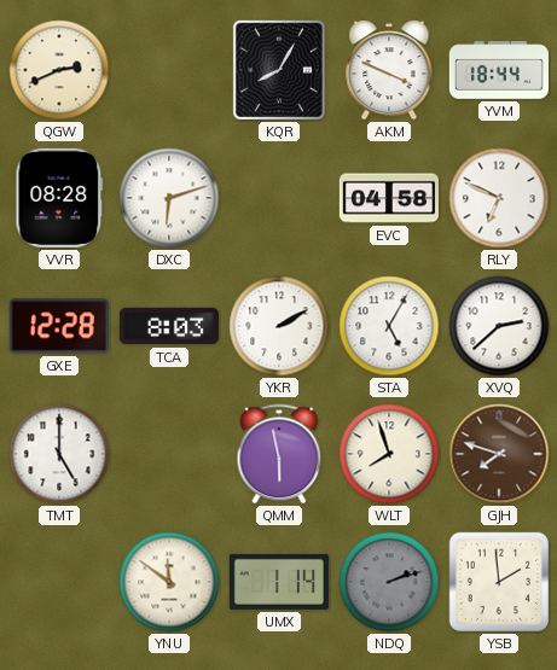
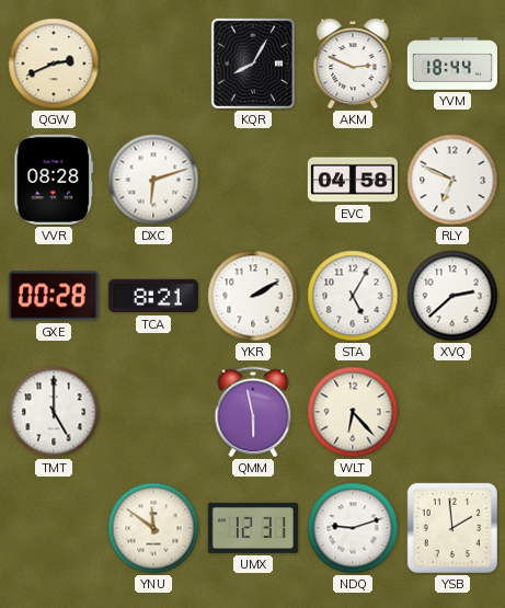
AKM: 3:49 -> 2:49
GXE: 12:28 -> 00:28
TCA: 8:03 -> 8:21
WLT: 7:57 -> 6:23
GJH: 7:48 -> none
UMX: 1:14 -> 12:31
NDQ: 2:12 -> 9:12
NDQ dial: grey -> white
